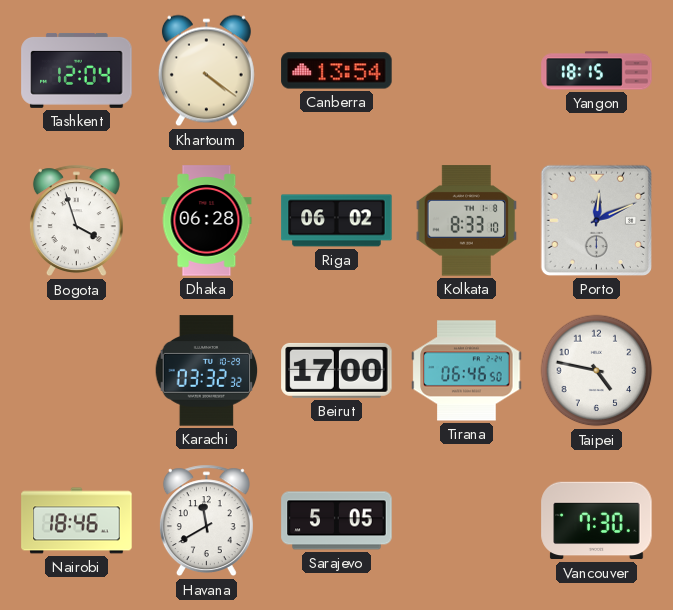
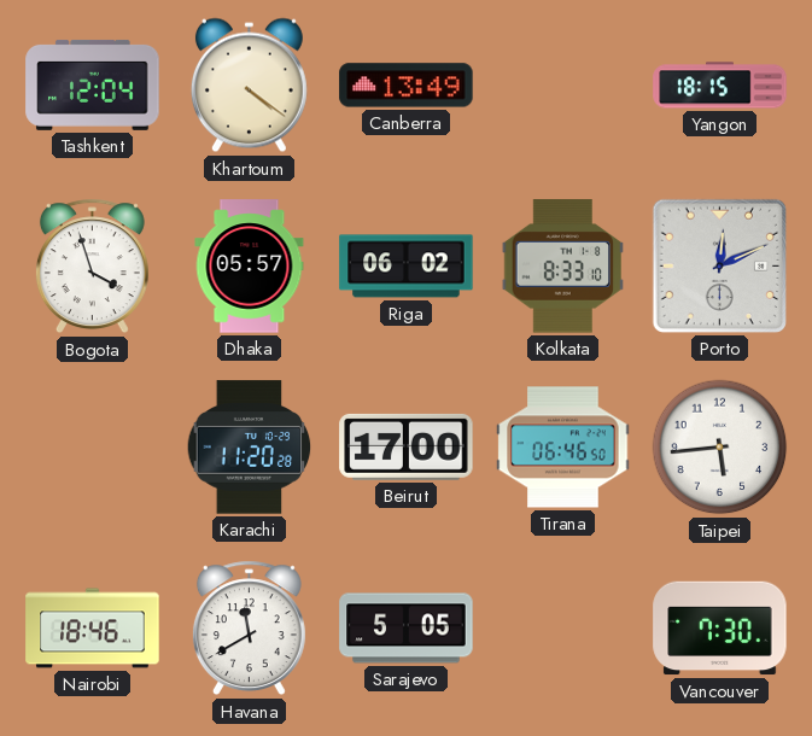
Canberra: 13:54 -> 13:49
Dhaka: 06:28 -> 05:57
Karachi: 03:32 -> 11:20
Taipei: 4:47 -> 5:44
